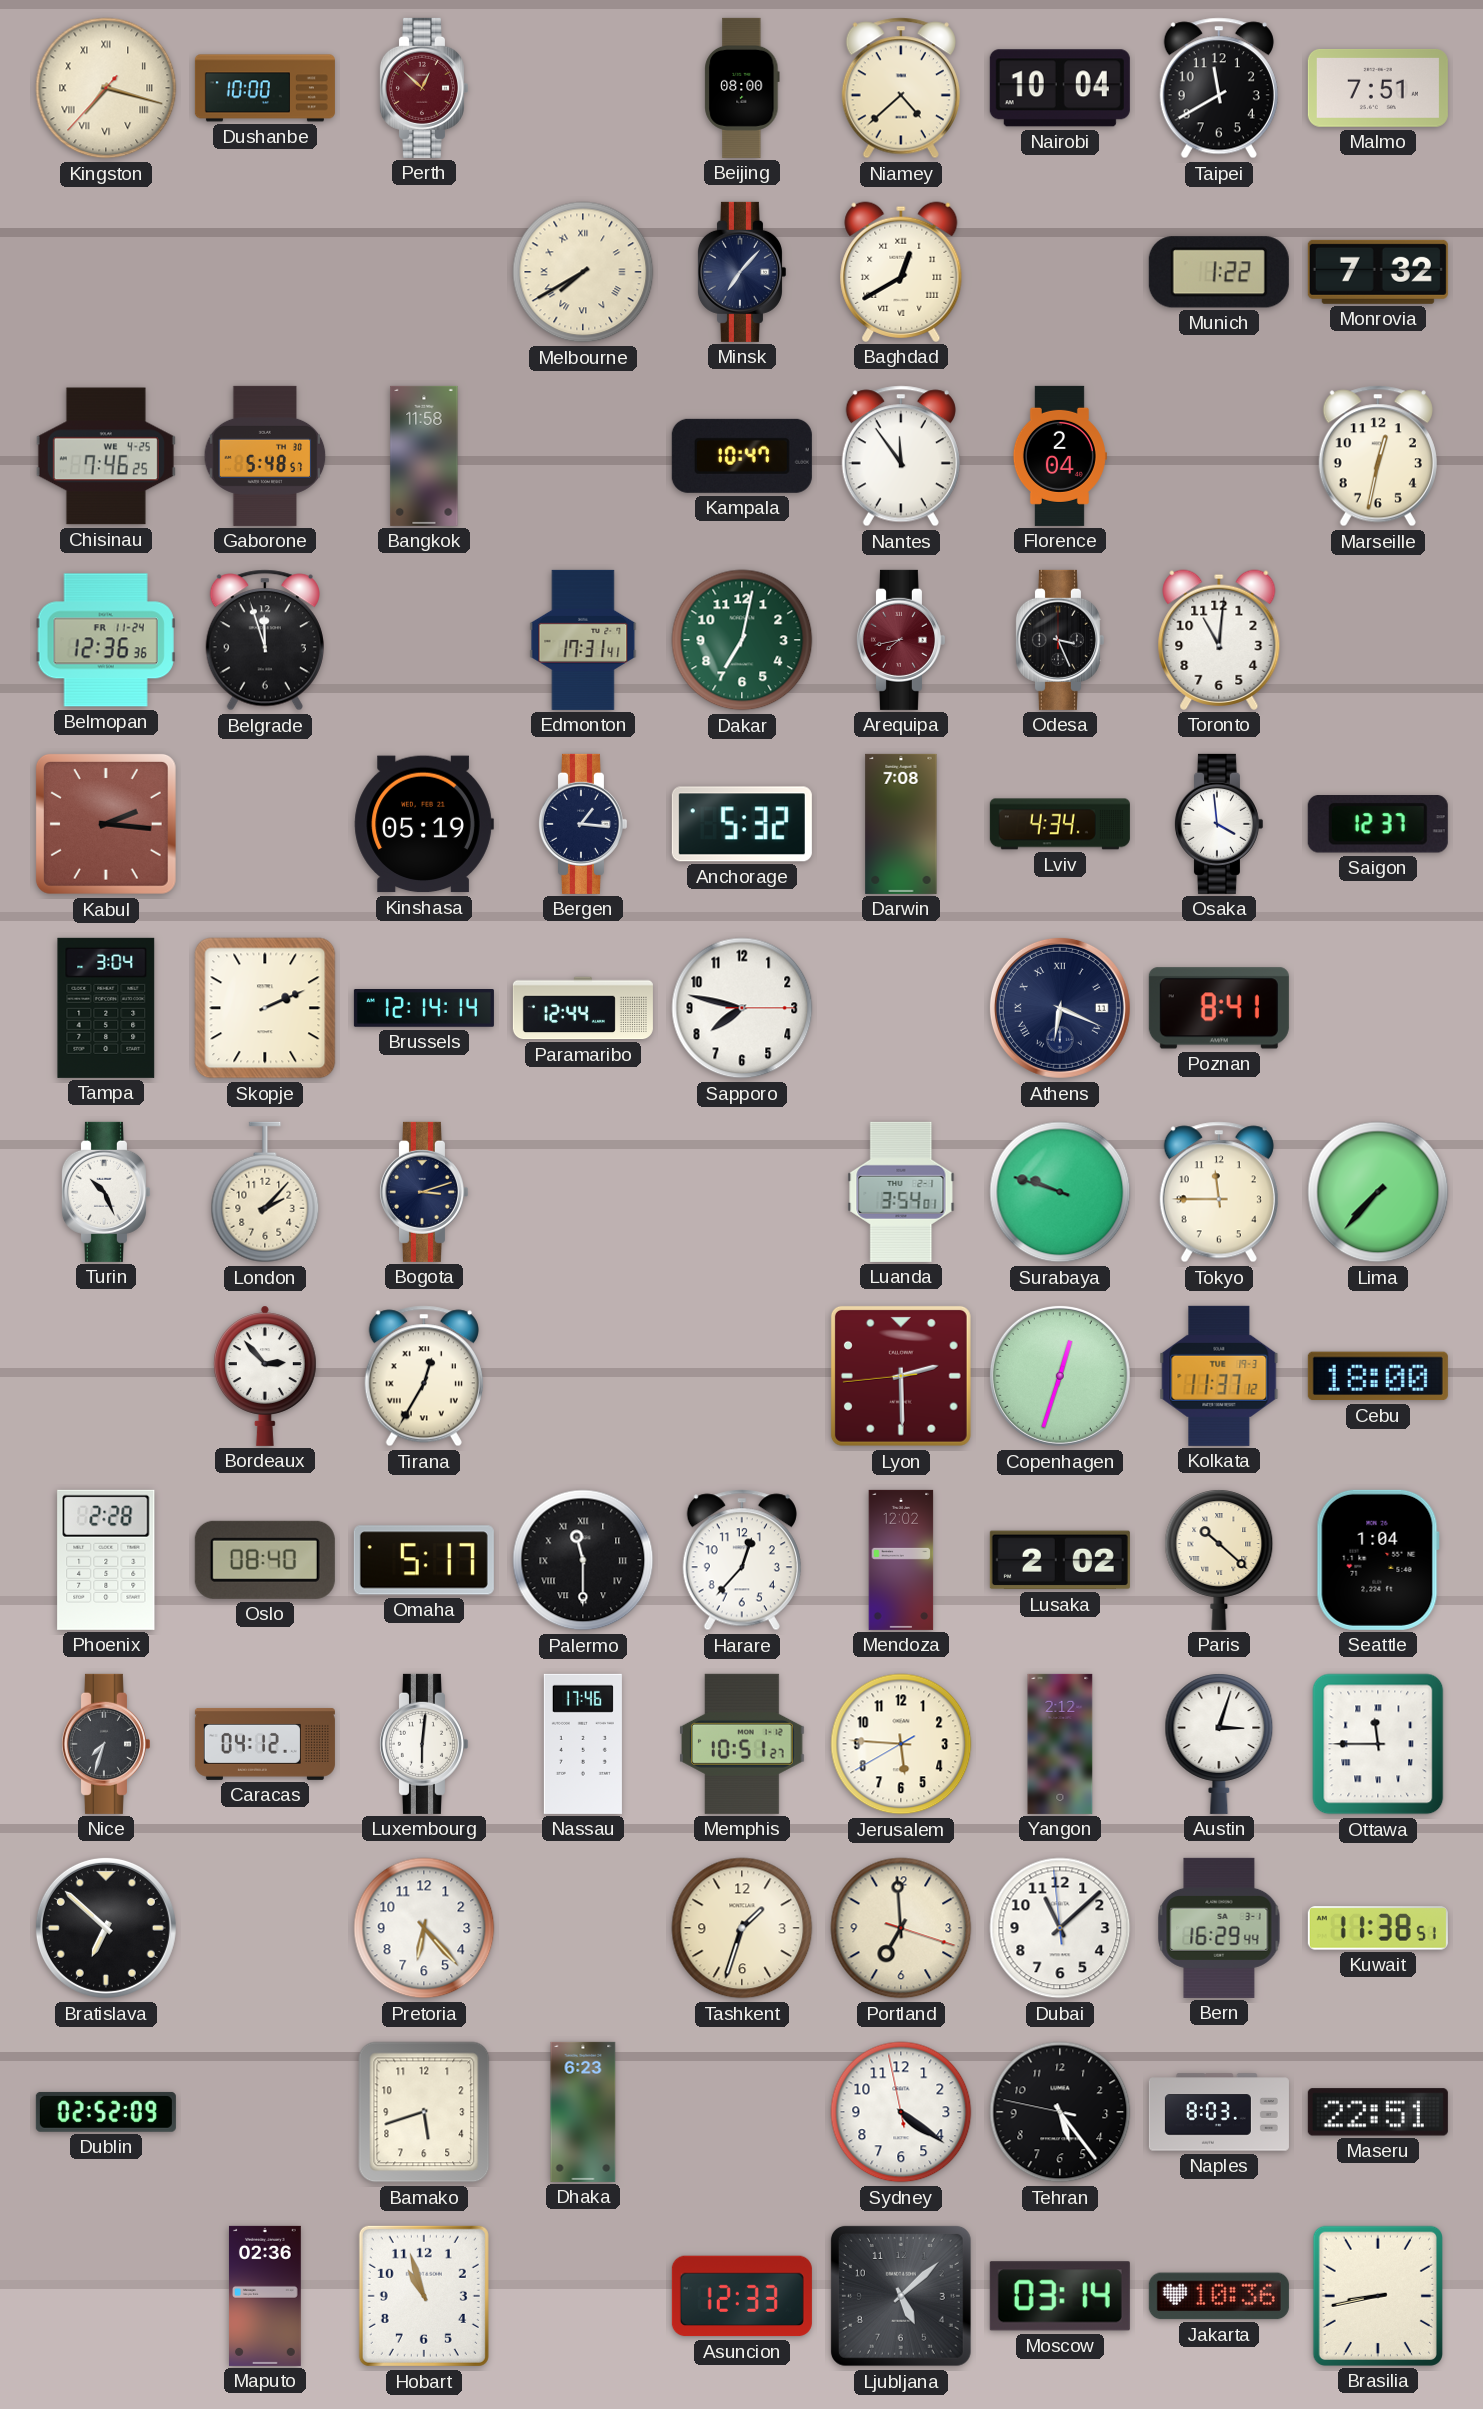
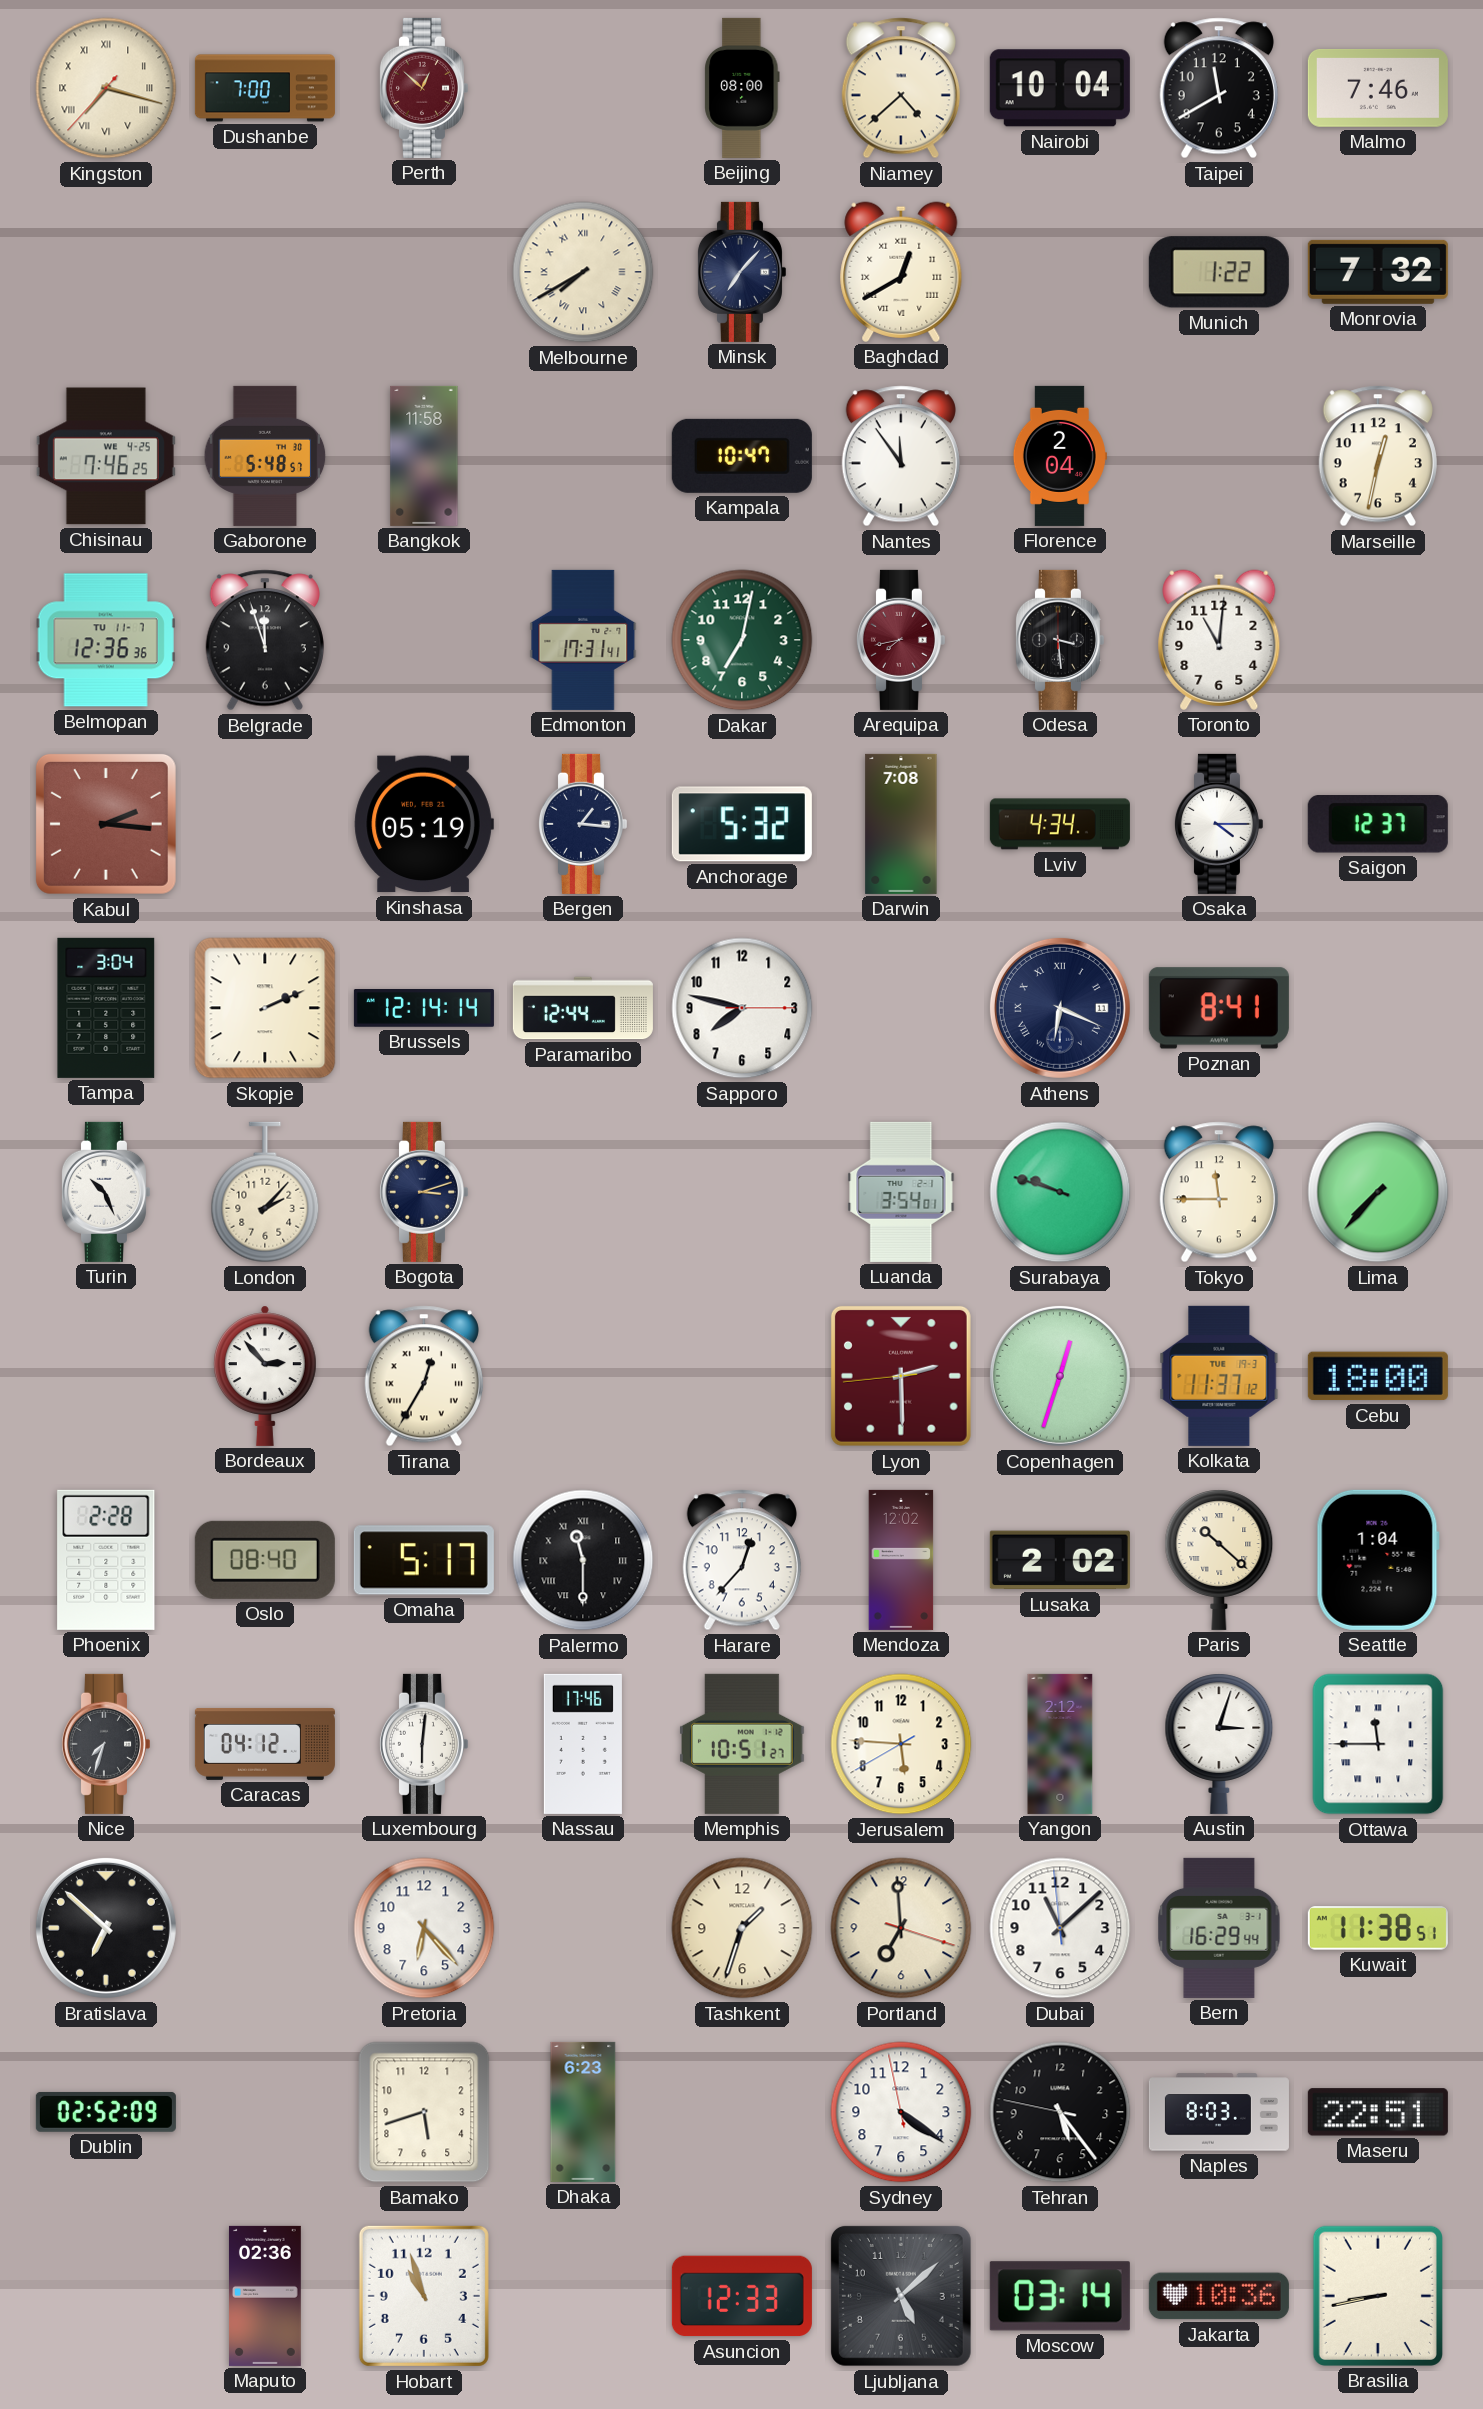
Dushanbe: 10:00 -> 7:00
Malmo: 7:51 -> 7:46
Belmopan date: FR 11-24 -> TU 11-7
Odesa: 3:26 -> 3:29
Osaka: 3:59 -> 4:15
